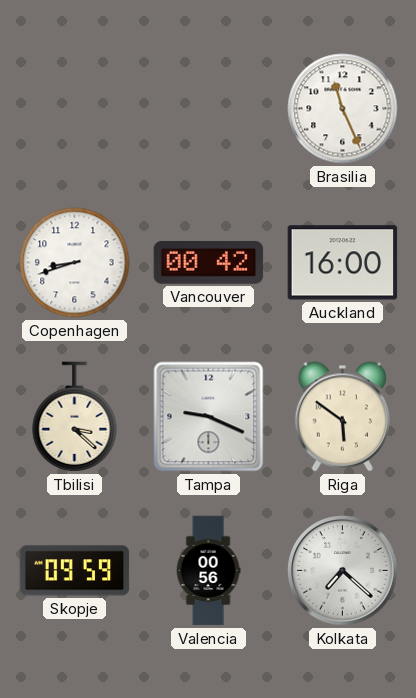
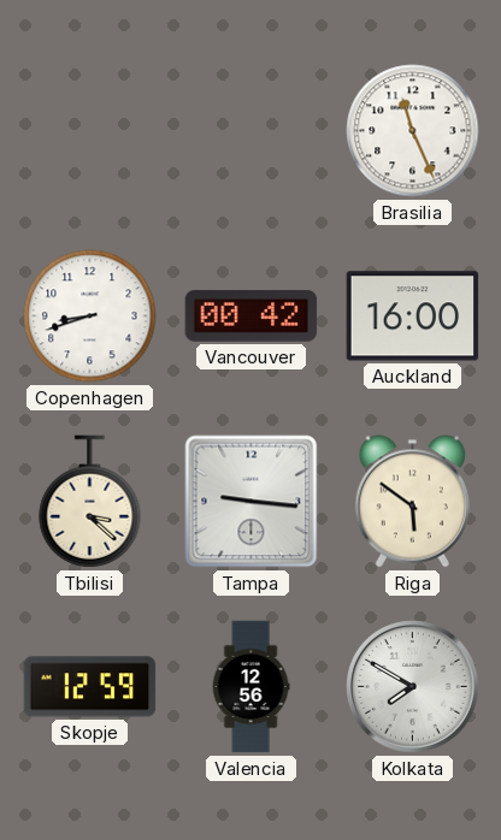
Tampa: 9:19 -> 9:16
Skopje: 09:59 -> 12:59
Valencia: 00:56 -> 12:56
Kolkata: 7:22 -> 7:50
